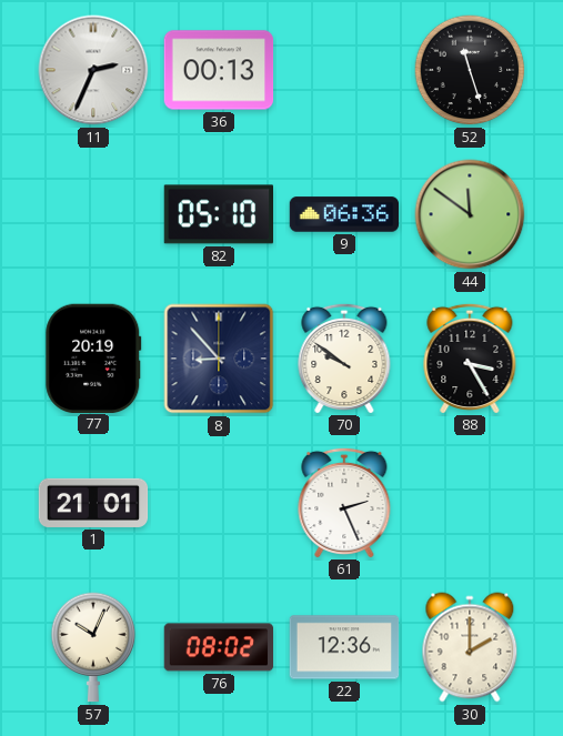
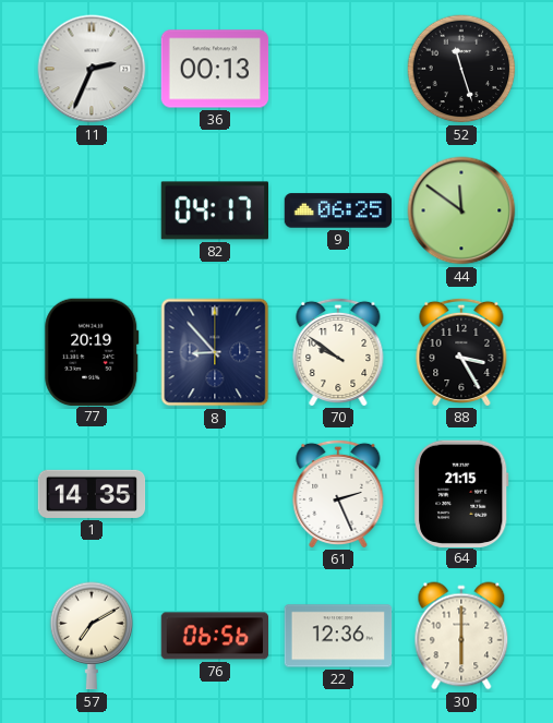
82: 05:10 -> 04:17
9: 06:36 -> 06:25
1: 21:01 -> 14:35
64: none -> 21:15
57: 10:04 -> 7:10
76: 08:02 -> 06:56
30: 2:00 -> 6:00
